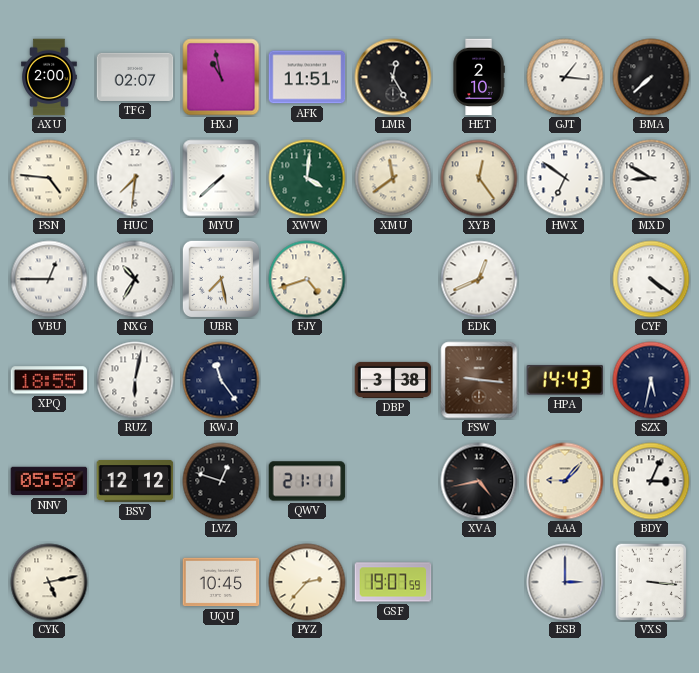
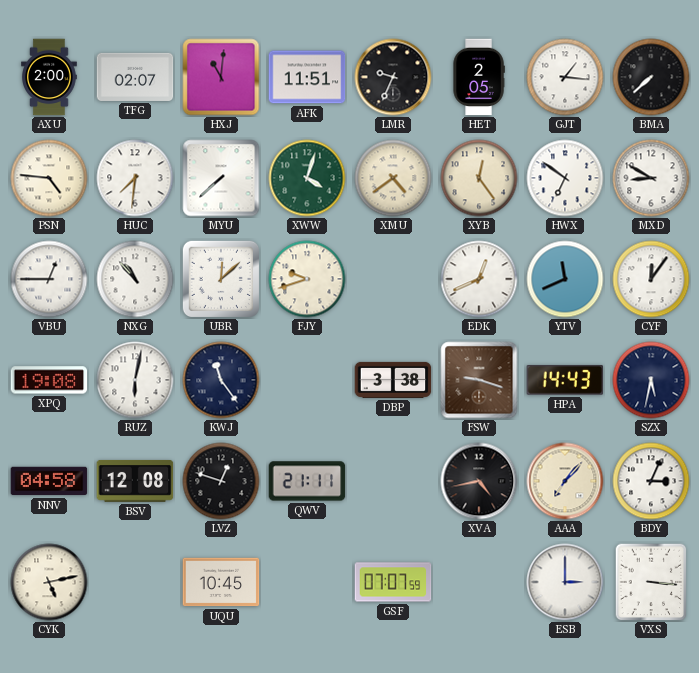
HXJ: 10:58 -> 11:01
LMR: 12:25 -> 9:34
HET: 2:10 -> 2:05
XWW: 4:01 -> 4:03
XMU: 11:39 -> 4:39
NXG: 10:35 -> 10:53
UBR: 7:28 -> 12:08
FJY: 4:42 -> 9:42
YTV: none -> 11:41
CYF: 4:21 -> 12:06
XPQ: 18:55 -> 19:08
FSW: 9:16 -> 9:18
NNV: 05:58 -> 04:58
BSV: 12:12 -> 12:08
AAA: 9:07 -> 7:07
PYZ: 2:37 -> none
GSF: 19:07 -> 07:07
